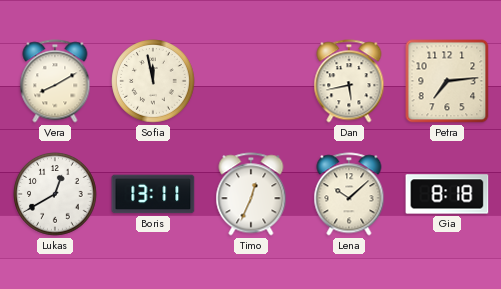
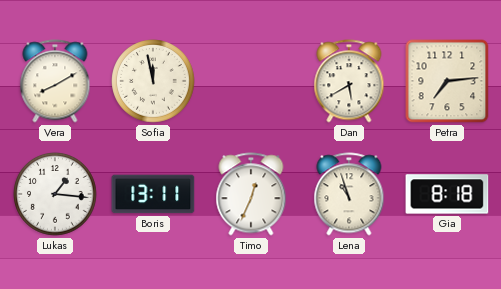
Dan: 5:43 -> 5:40
Lukas: 12:40 -> 1:16
Lena: 10:08 -> 10:57
